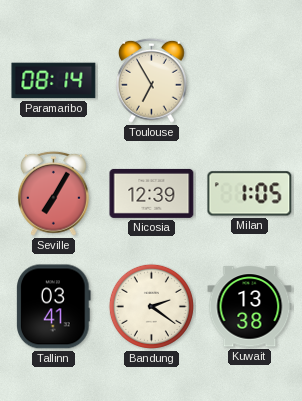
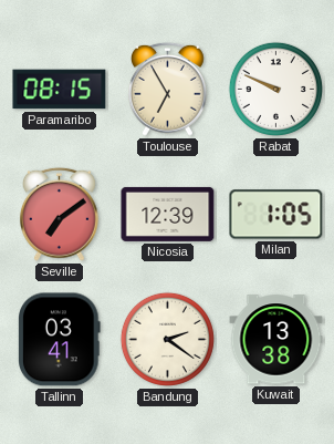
Paramaribo: 08:14 -> 08:15
Rabat: none -> 9:49
Seville: 7:05 -> 7:09
